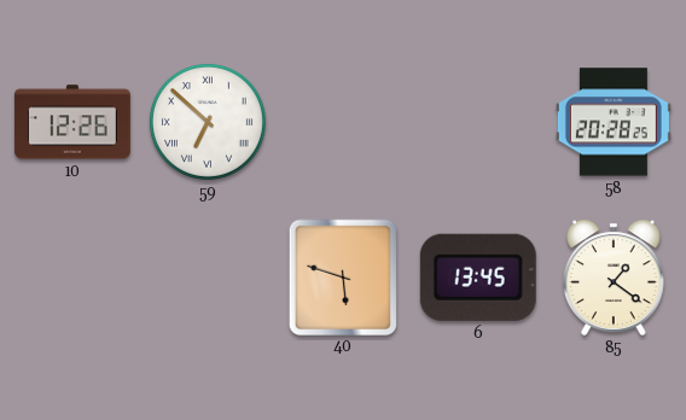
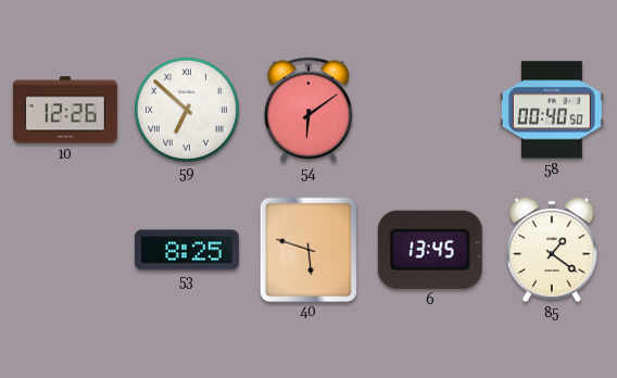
54: none -> 6:09
58: 20:28 -> 00:40
53: none -> 8:25
